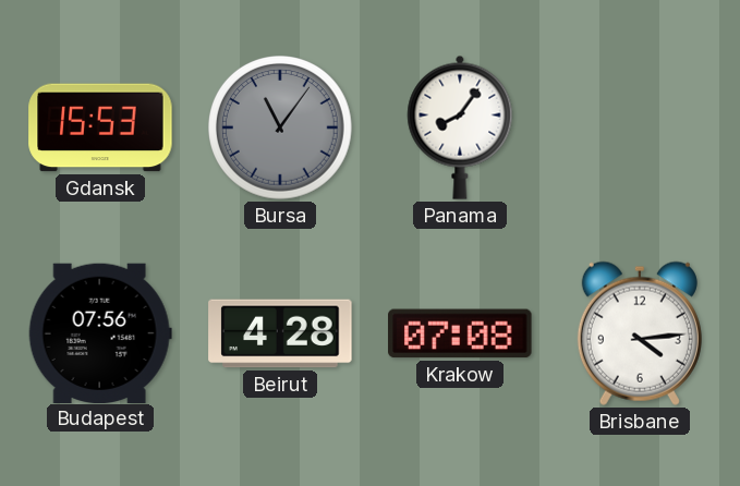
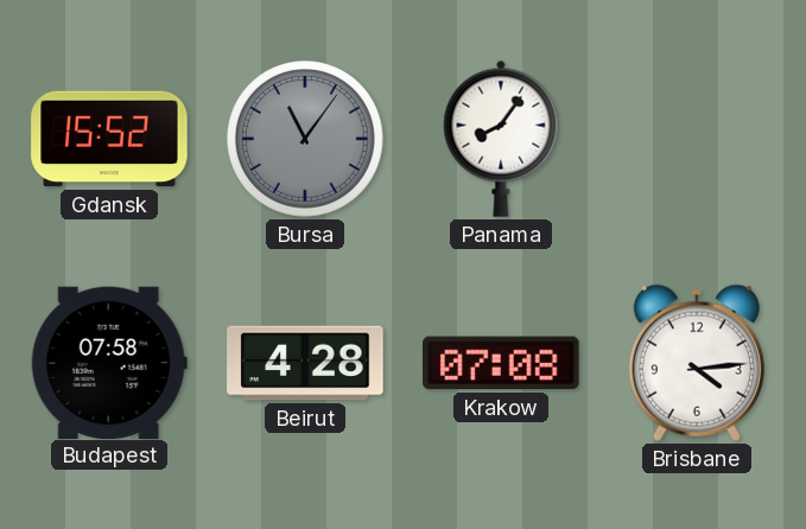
Gdansk: 15:53 -> 15:52
Budapest: 07:56 -> 07:58
